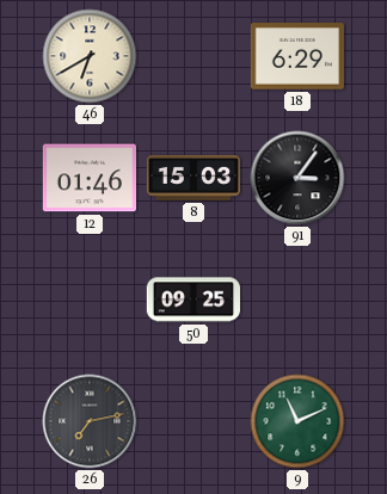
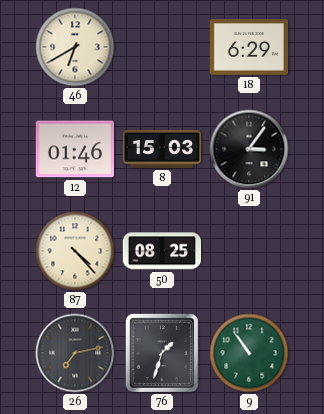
87: none -> 4:23
50: 09:25 -> 08:25
76: none -> 1:33
9: 11:11 -> 10:54
